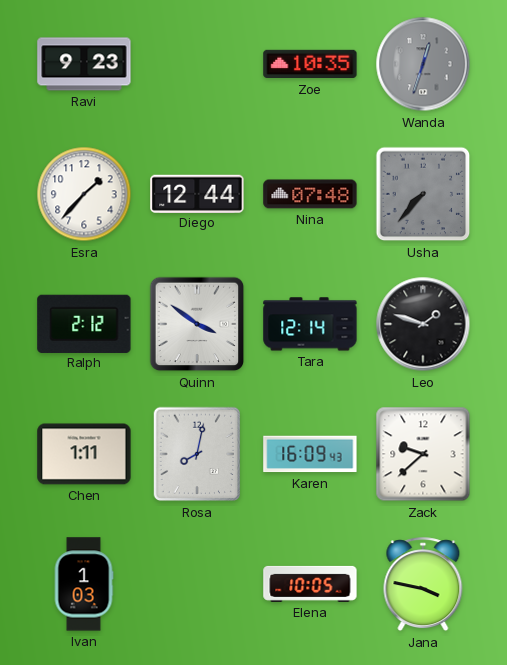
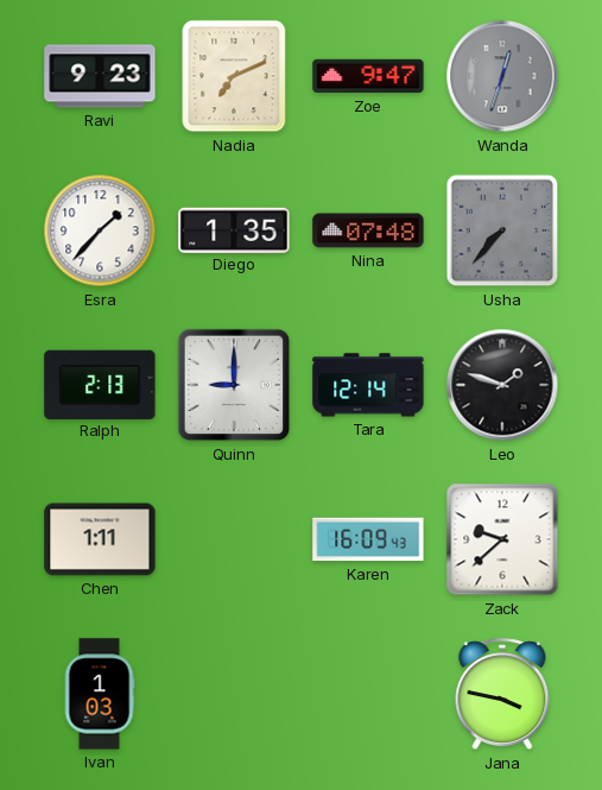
Nadia: none -> 7:11
Zoe: 10:35 -> 9:47
Diego: 12:44 -> 1:35
Ralph: 2:12 -> 2:13
Quinn: 3:51 -> 9:00
Rosa: 8:02 -> none
Elena: 10:05 -> none
